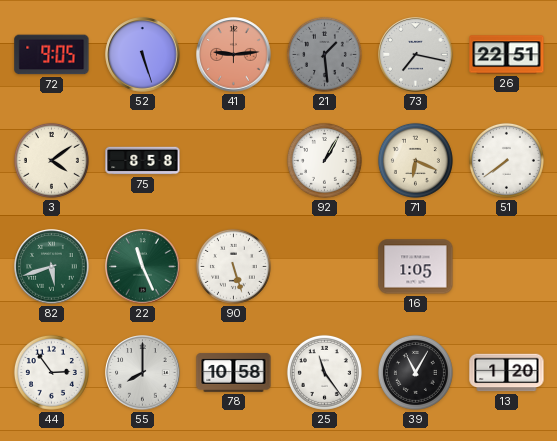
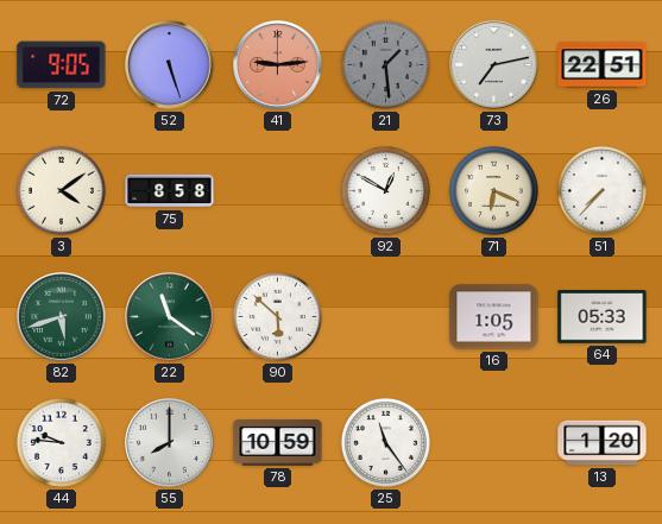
73: 7:17 -> 7:13
92: 1:05 -> 12:50
51: 7:39 -> 7:37
22: 11:26 -> 11:21
90: 5:27 -> 5:52
64: none -> 05:33
44: 2:54 -> 9:46
78: 10:58 -> 10:59
39: 11:05 -> none
